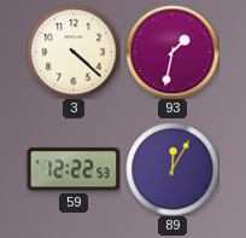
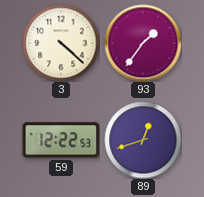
93: 1:32 -> 1:36
89: 12:05 -> 12:42
